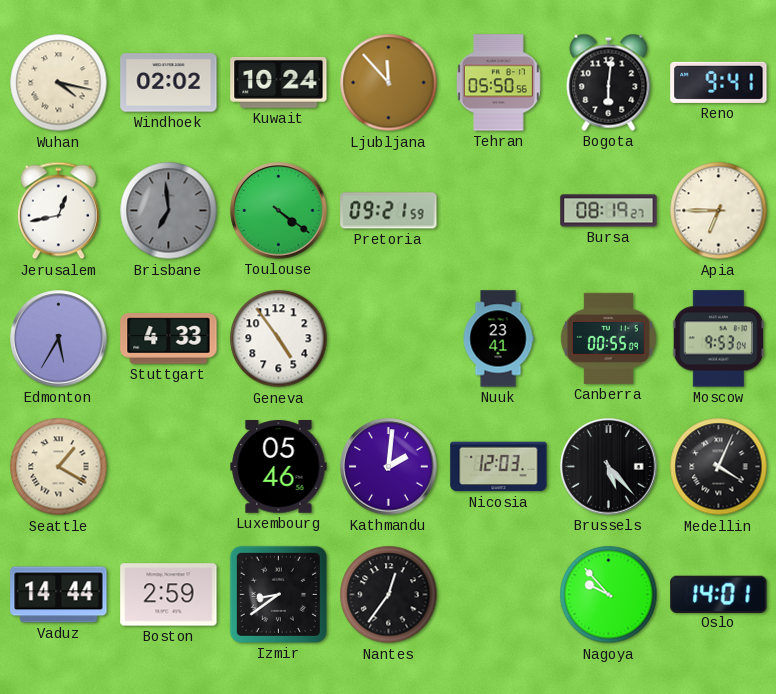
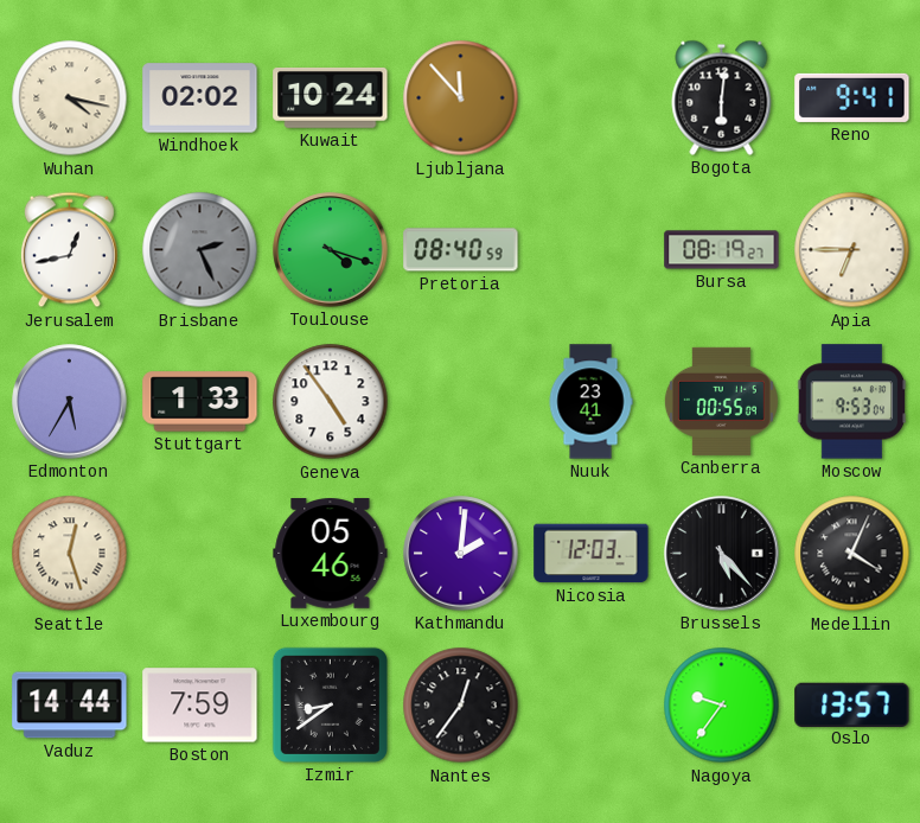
Tehran: 05:50 -> none
Brisbane: 6:59 -> 2:26
Toulouse: 4:21 -> 4:18
Pretoria: 09:21 -> 08:40
Stuttgart: 4:33 -> 1:33
Seattle: 1:20 -> 12:27
Boston: 2:59 -> 7:59
Nagoya: 9:53 -> 9:36
Oslo: 14:01 -> 13:57
